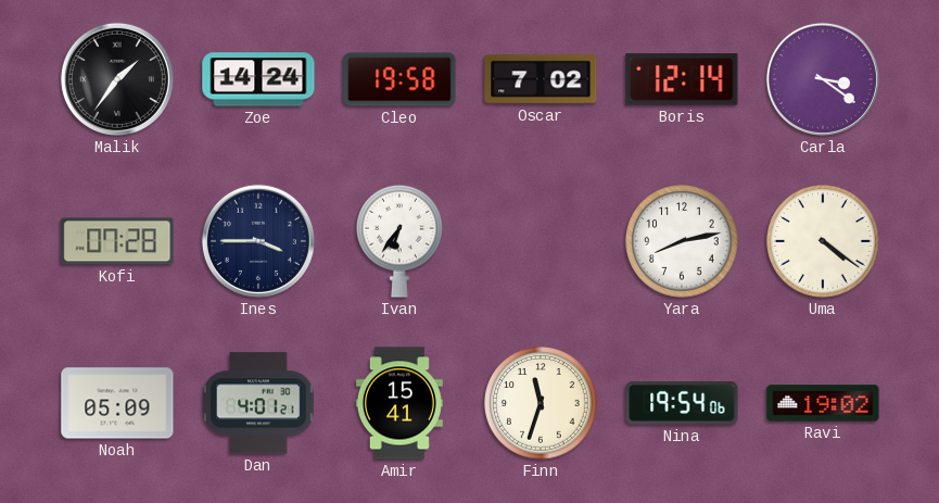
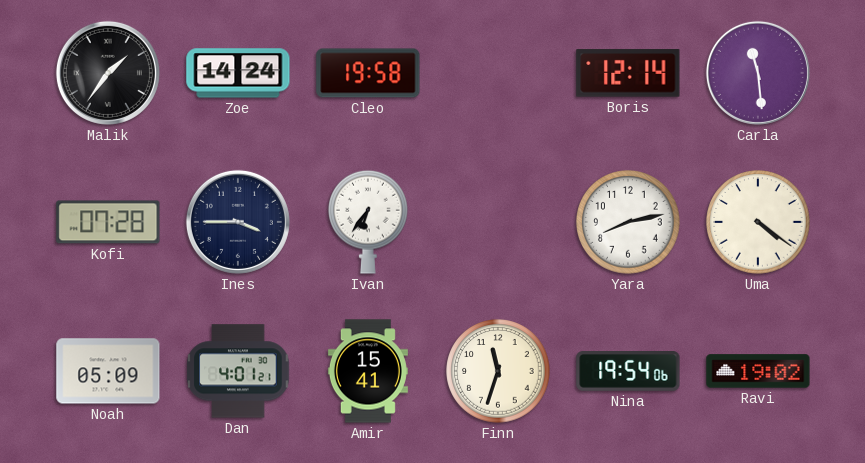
Oscar: 7:02 -> none
Carla: 3:21 -> 11:29
